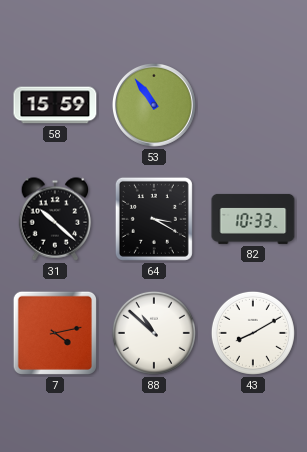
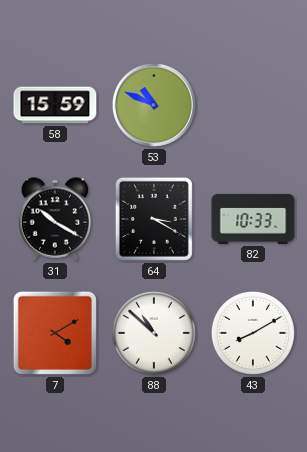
53: 10:54 -> 10:49
31: 10:22 -> 10:20
7: 4:13 -> 4:10
